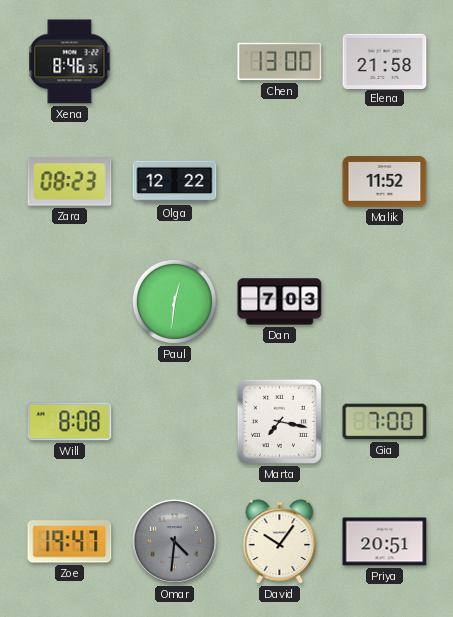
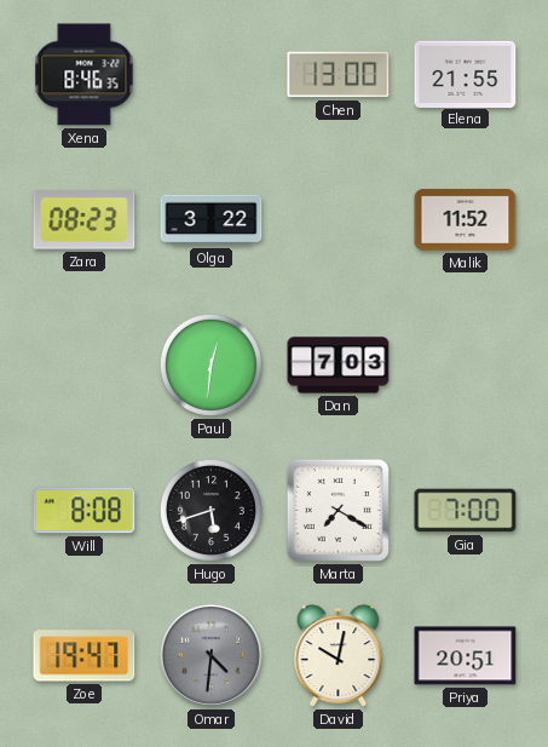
Elena: 21:58 -> 21:55
Olga: 12:22 -> 3:22
Hugo: none -> 5:42
Marta: 7:17 -> 7:20
David: 10:06 -> 10:02
